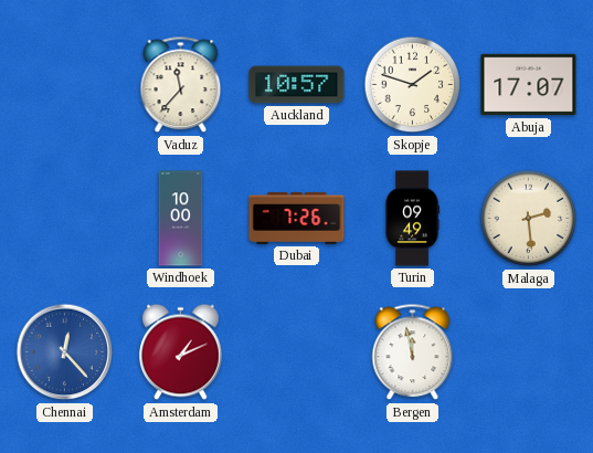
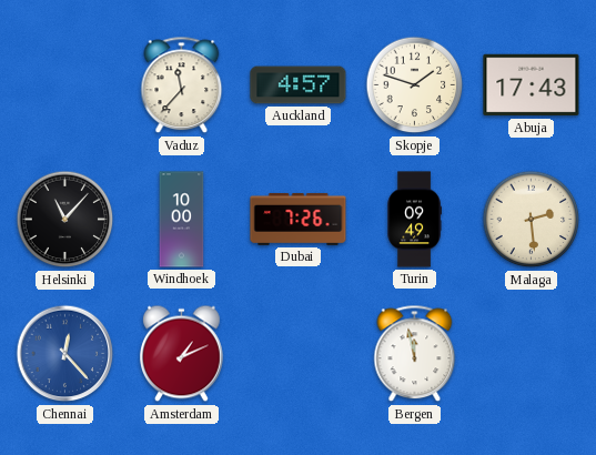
Auckland: 10:57 -> 4:57
Abuja: 17:07 -> 17:43
Helsinki: none -> 11:07
